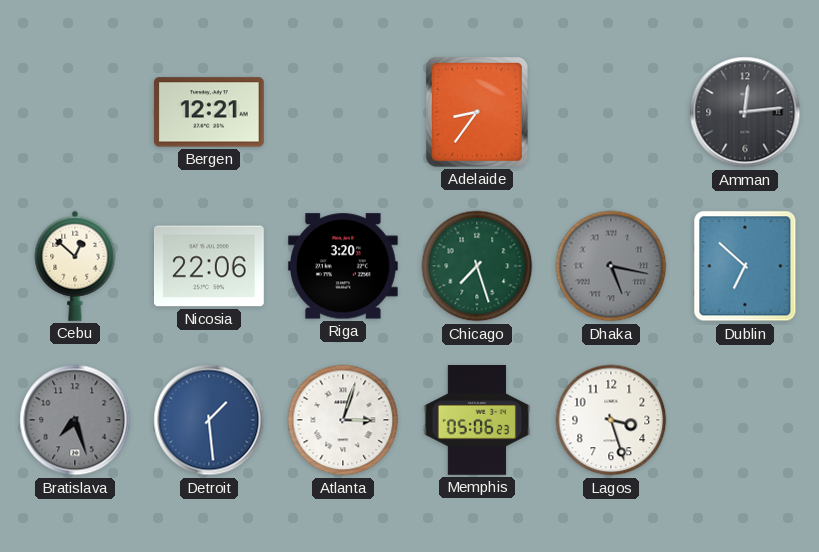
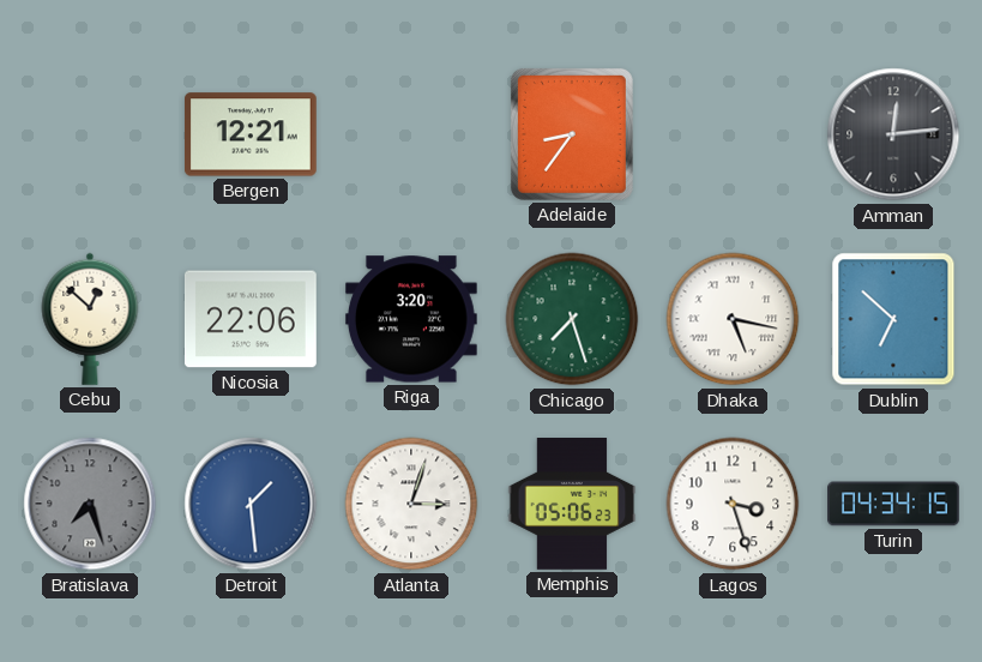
Dhaka dial: grey -> white
Turin: none -> 04:34
